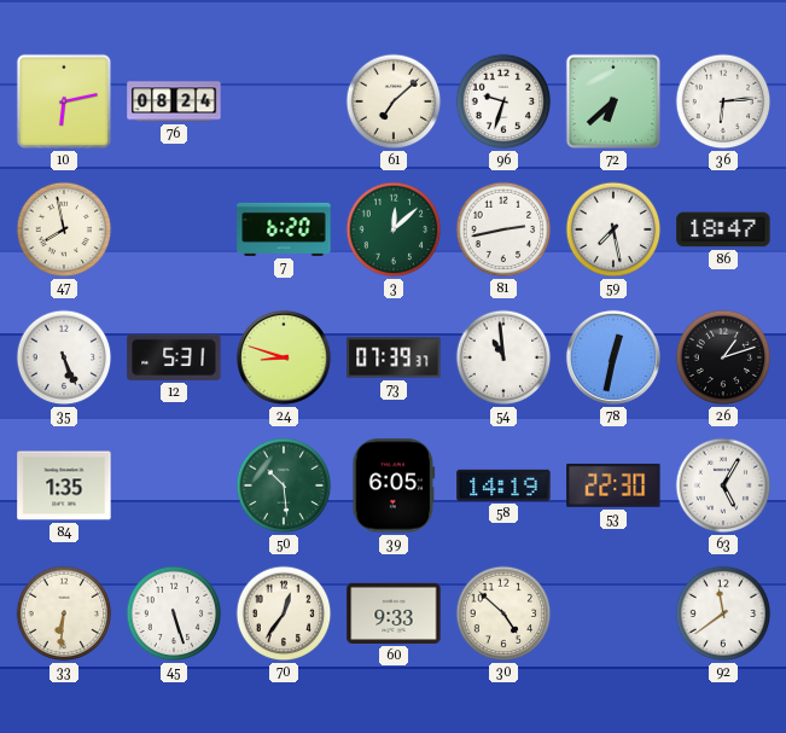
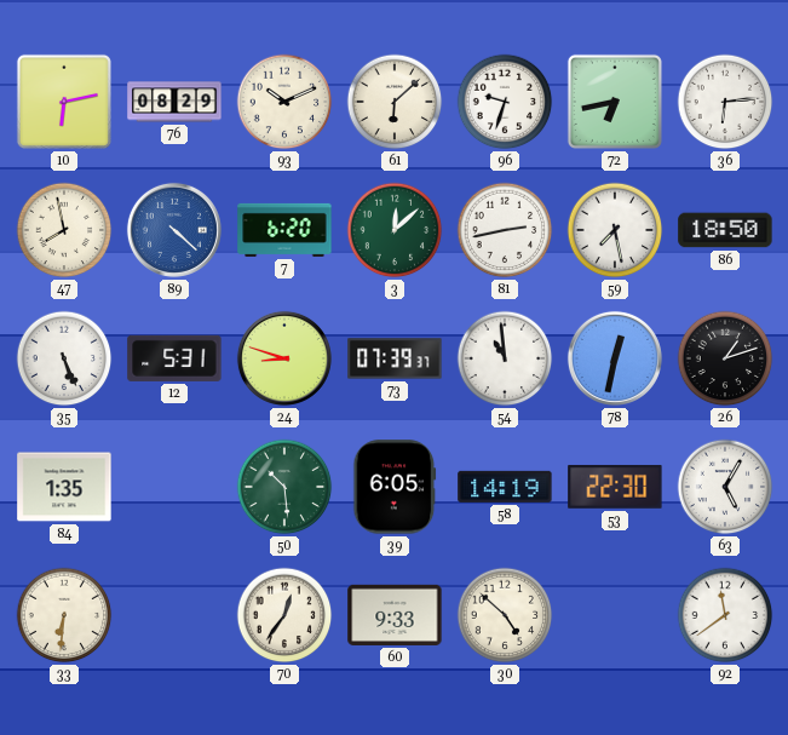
76: 08:24 -> 08:29
93: none -> 10:11
61: 7:08 -> 6:08
72: 6:38 -> 6:43
89: none -> 4:22
86: 18:47 -> 18:50
45: 5:27 -> none
